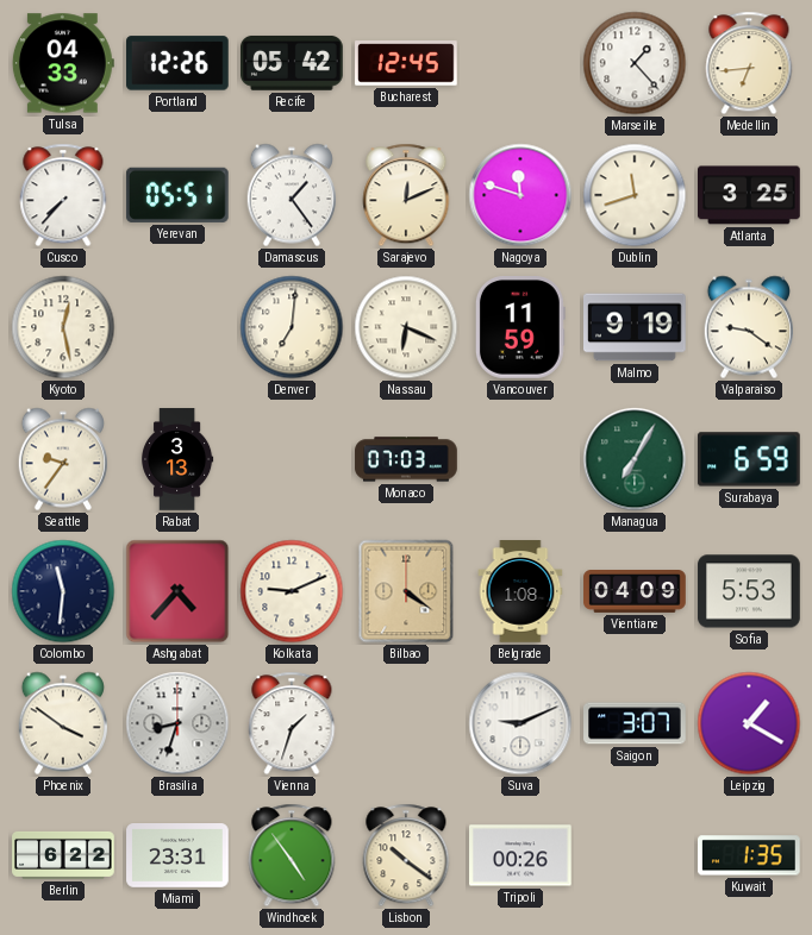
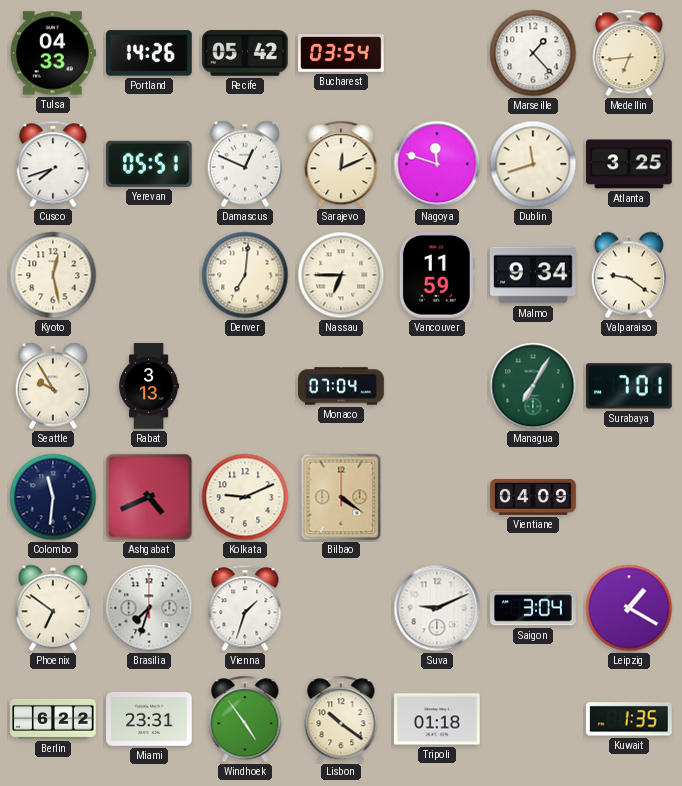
Portland: 12:26 -> 14:26
Bucharest: 12:45 -> 03:54
Cusco: 7:37 -> 7:42
Damascus: 1:24 -> 12:49
Nassau: 6:19 -> 6:45
Malmo: 9:19 -> 9:34
Seattle: 9:36 -> 9:55
Monaco: 07:03 -> 07:04
Surabaya: 6:59 -> 7:01
Ashgabat: 4:37 -> 4:41
Belgrade: 1:08 -> none
Sofia: 5:53 -> none
Phoenix: 3:51 -> 6:51
Brasilia: 8:33 -> 7:33
Saigon: 3:07 -> 3:04
Tripoli: 00:26 -> 01:18
